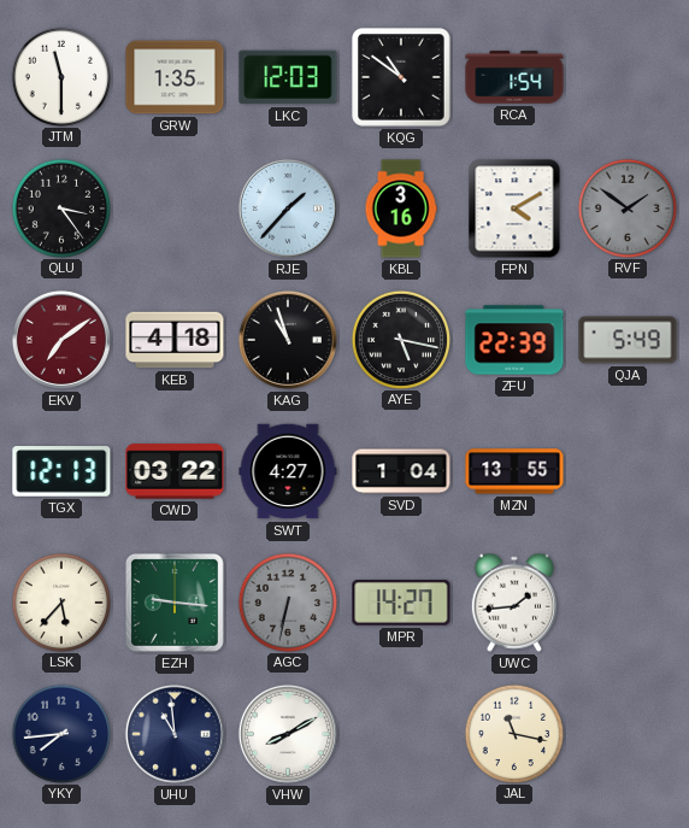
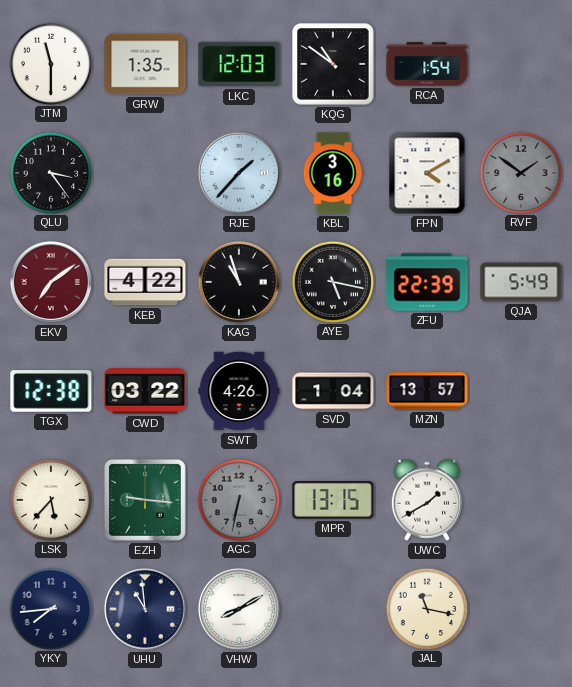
KEB: 4:18 -> 4:22
TGX: 12:13 -> 12:38
SWT: 4:27 -> 4:26
MZN: 13:55 -> 13:57
MPR: 14:27 -> 13:15
UWC: 1:44 -> 1:40
